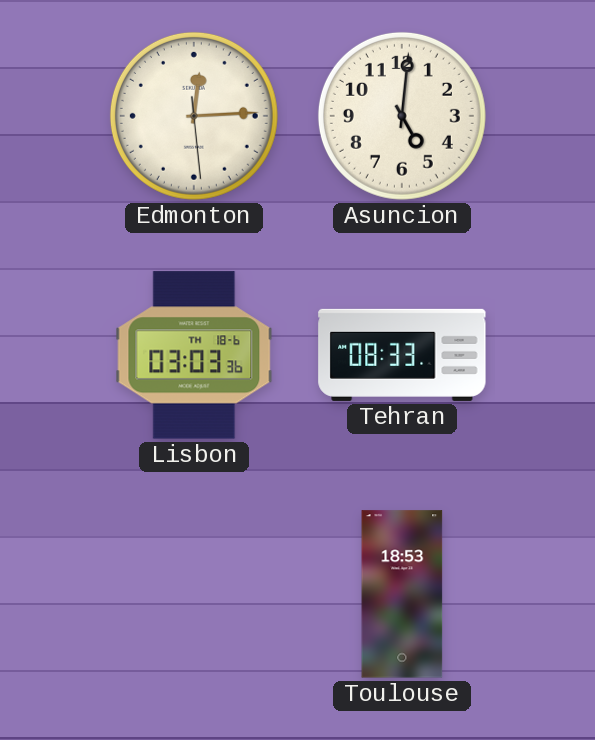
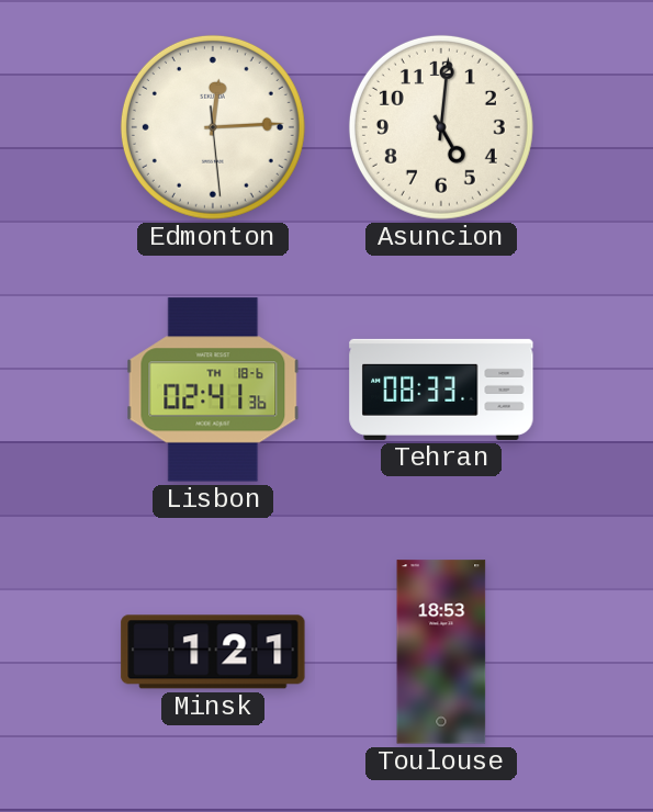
Lisbon: 03:03 -> 02:41
Minsk: none -> 1:21
